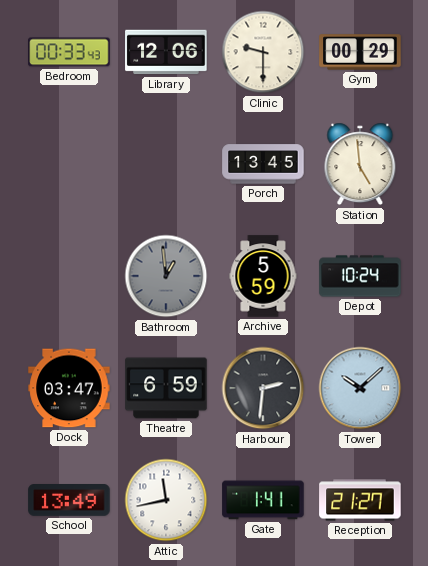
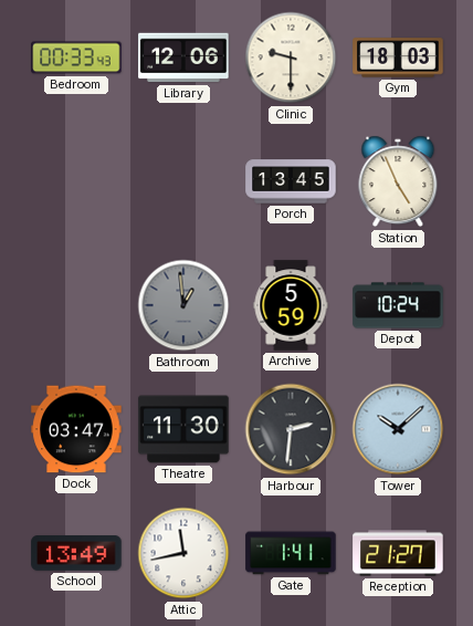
Gym: 00:29 -> 18:03
Station: 4:59 -> 4:56
Theatre: 6:59 -> 11:30
